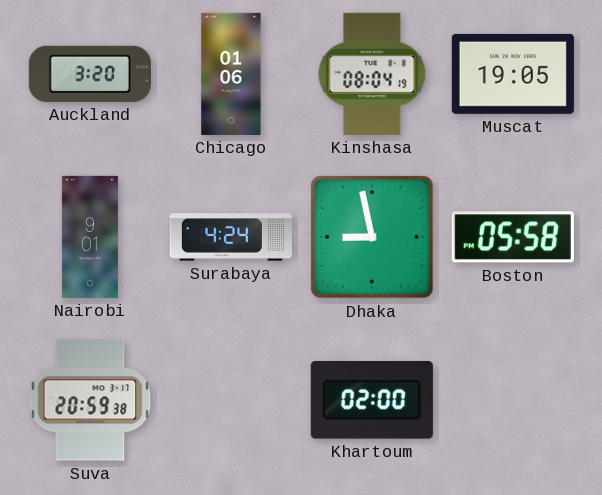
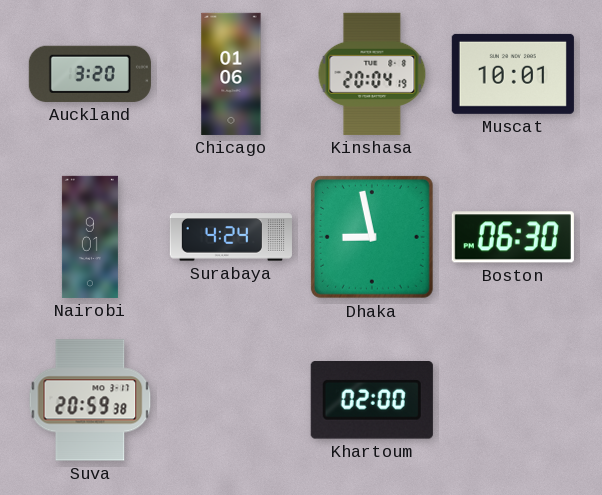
Kinshasa: 08:04 -> 20:04
Muscat: 19:05 -> 10:01
Boston: 05:58 -> 06:30
